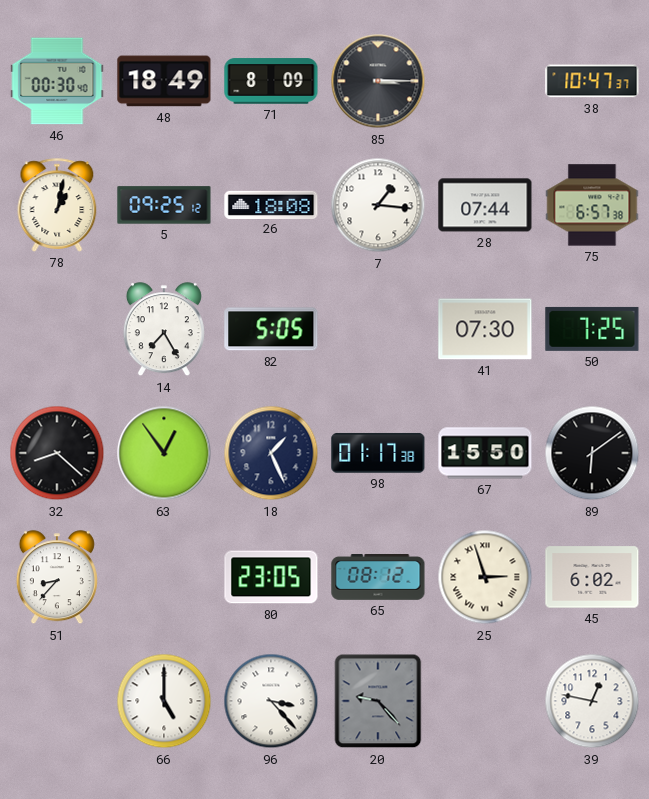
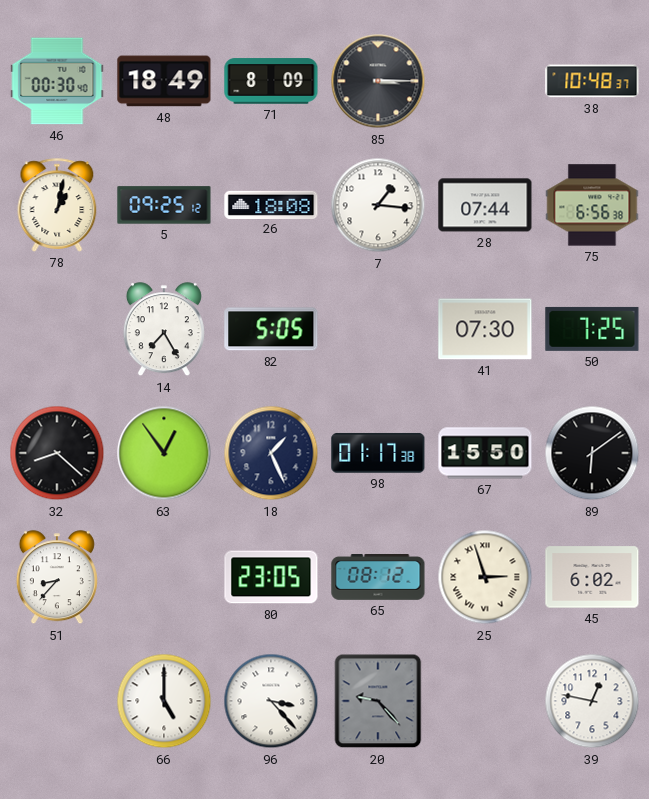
38: 10:47 -> 10:48
75: 6:57 -> 6:56
